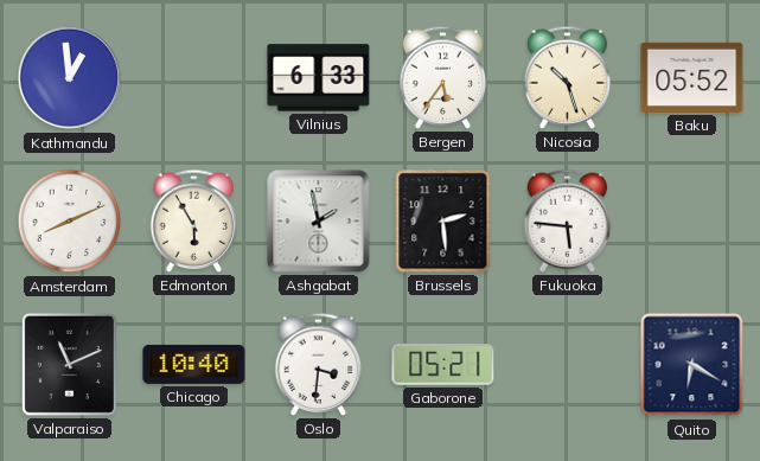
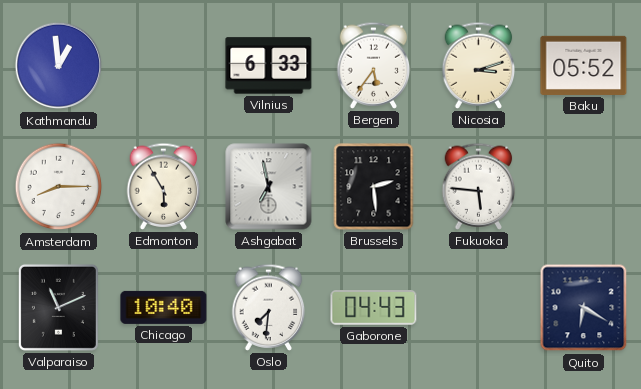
Nicosia: 10:27 -> 3:12
Amsterdam: 8:11 -> 8:15
Ashgabat: 1:58 -> 6:58
Oslo: 3:31 -> 7:31
Gaborone: 05:21 -> 04:43
